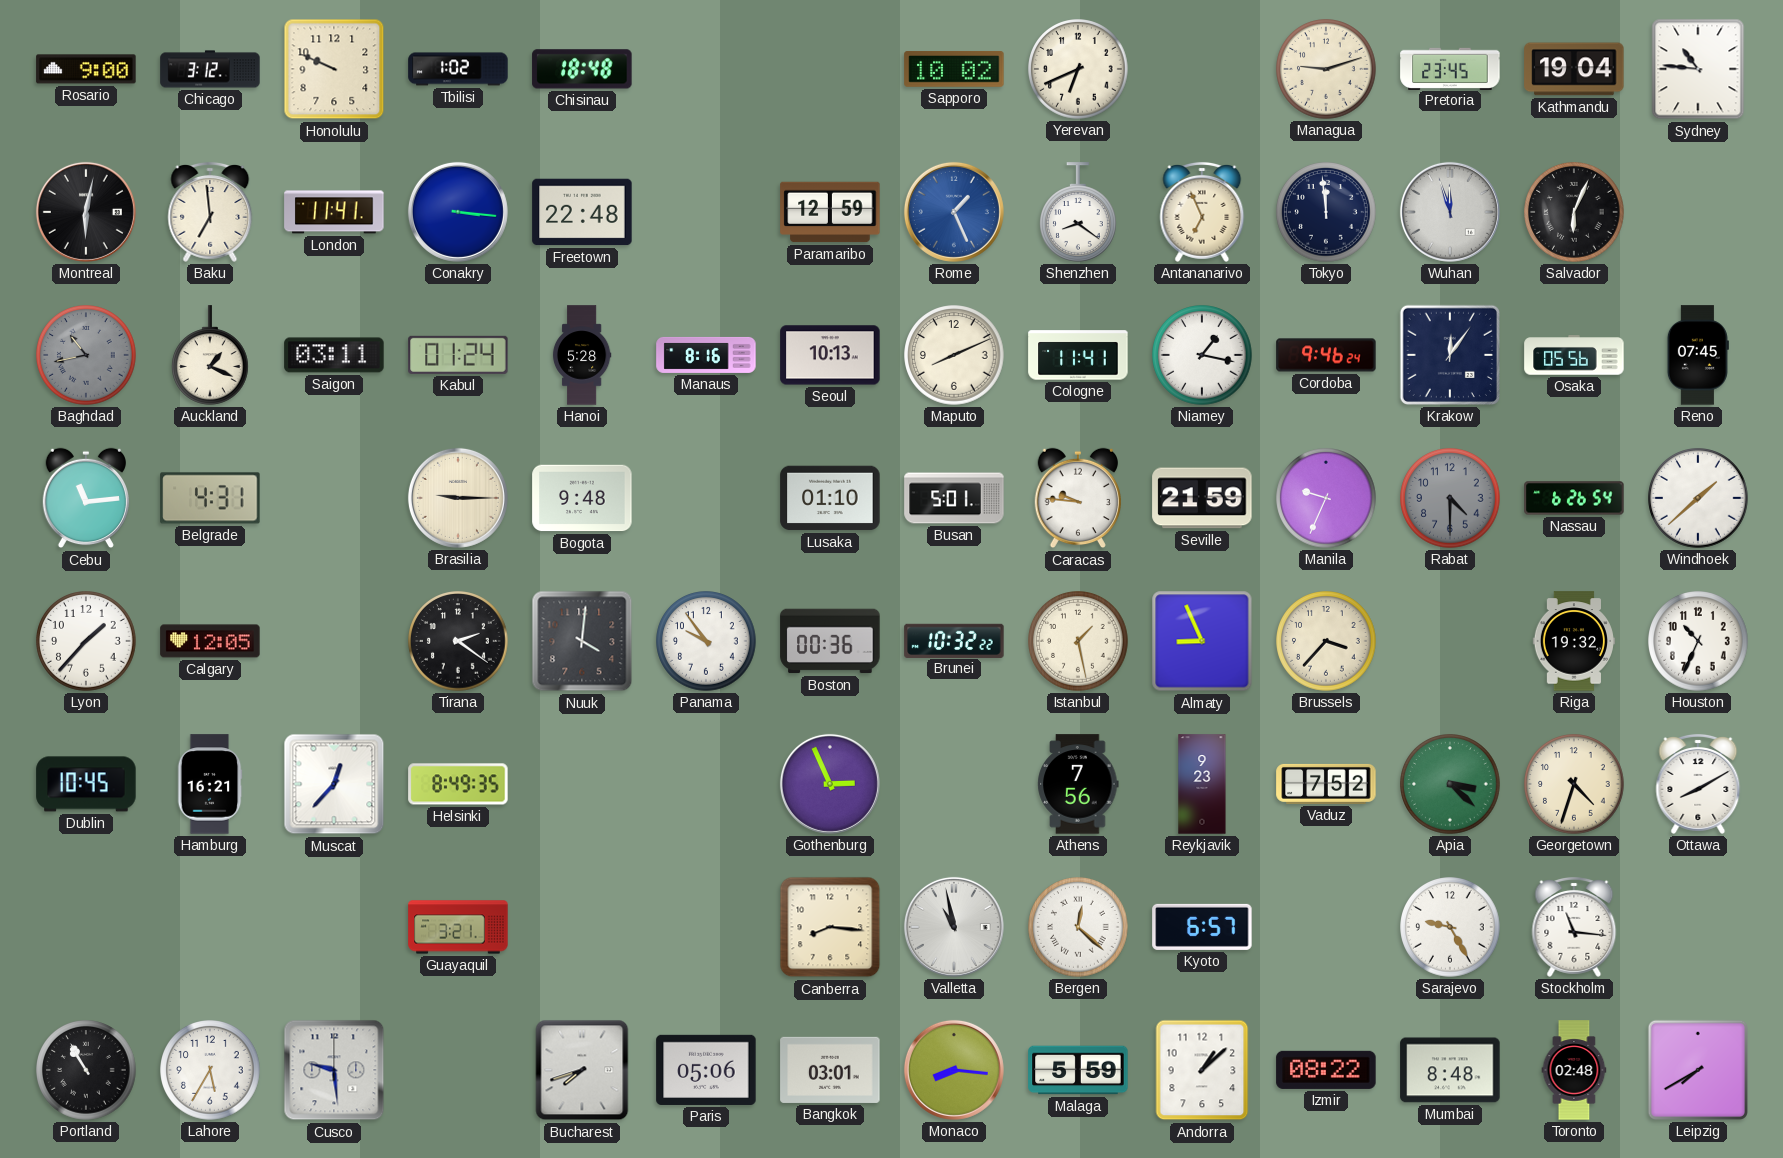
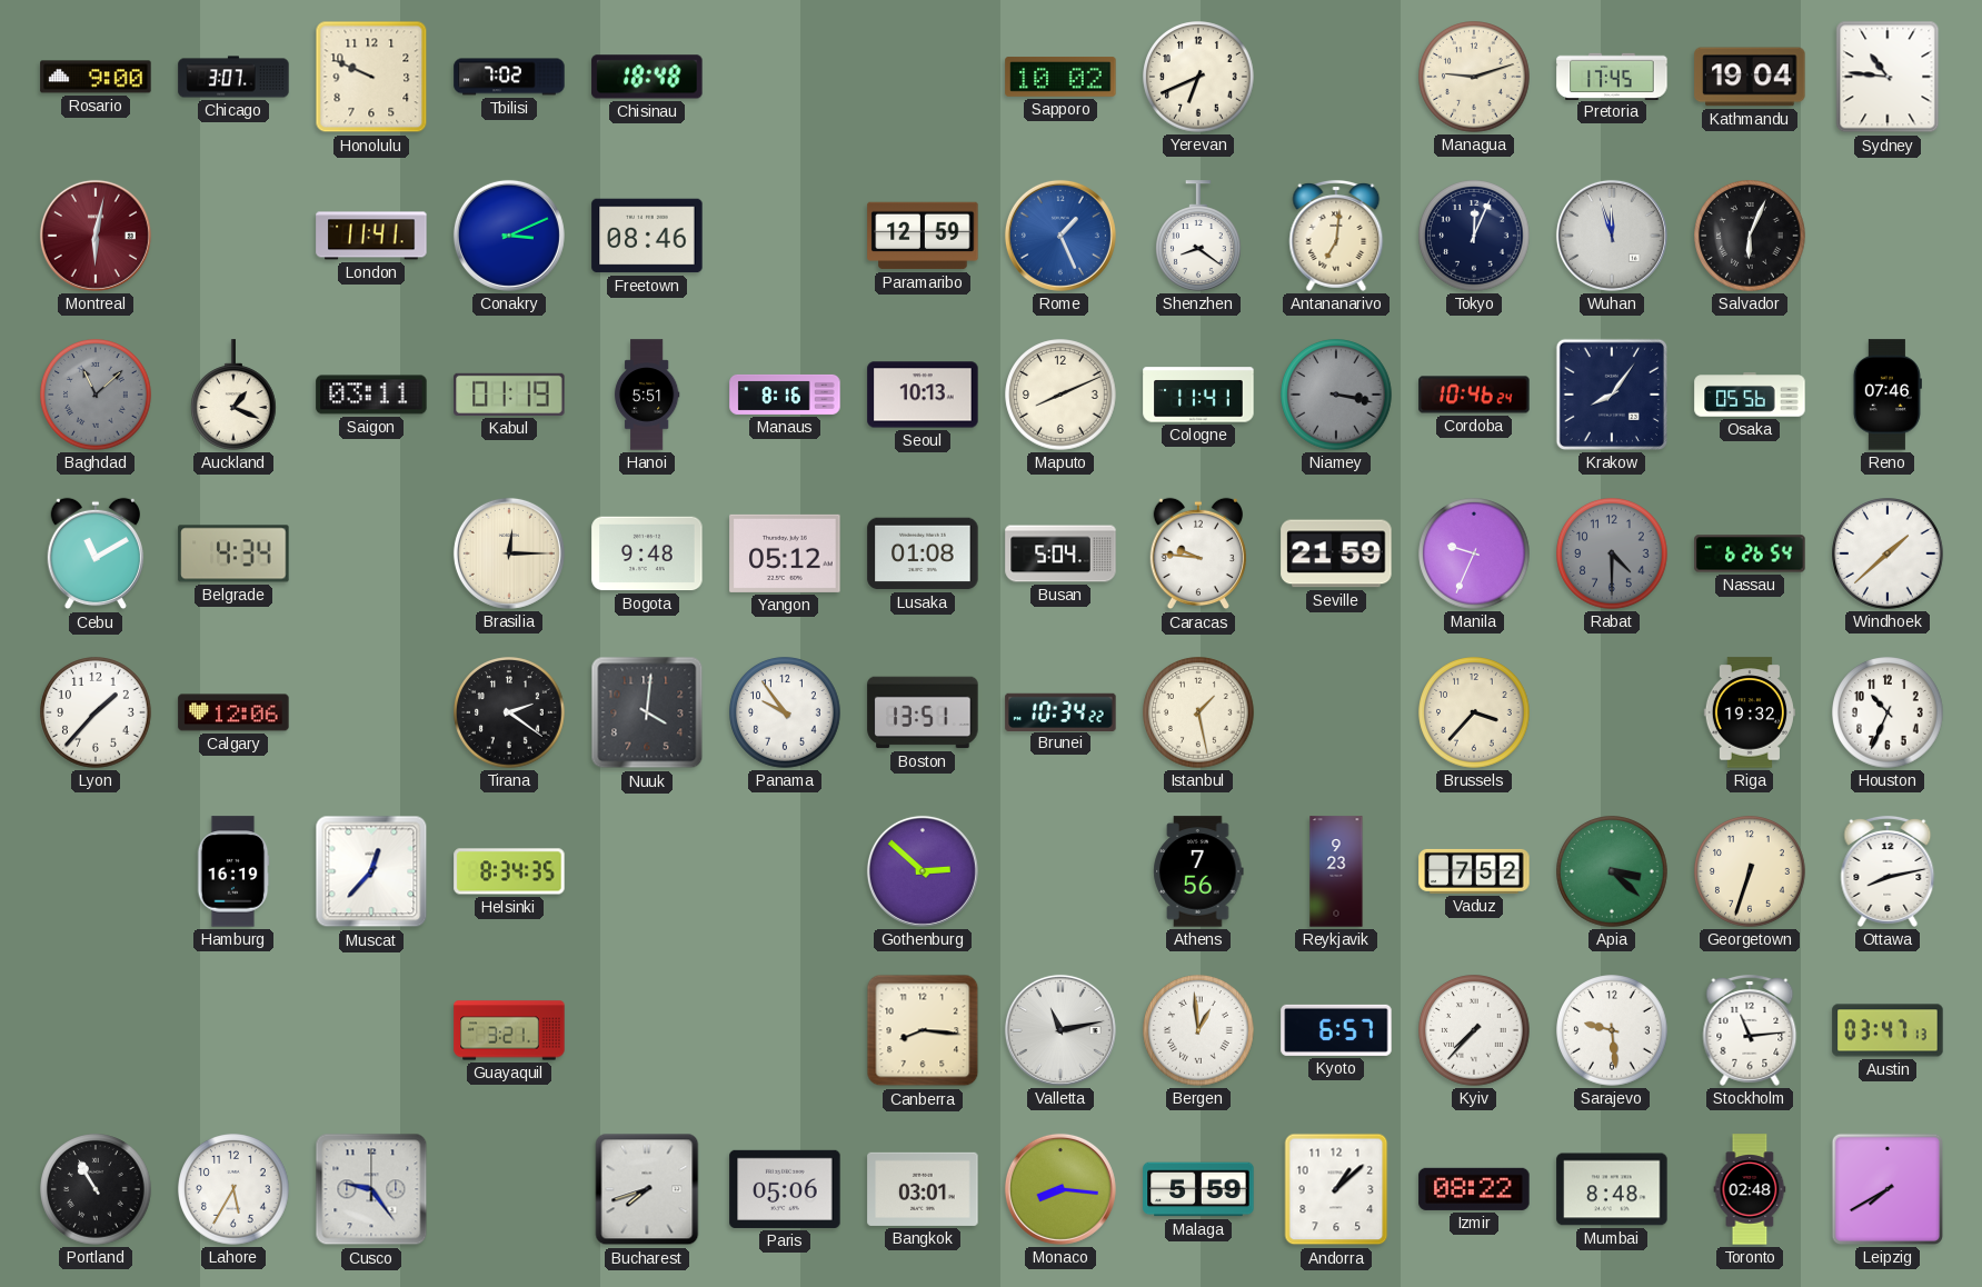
Chicago: 3:12 -> 3:07
Tbilisi: 1:02 -> 7:02
Pretoria: 23:45 -> 17:45
Montreal dial: black -> burgundy
Baku: 6:59 -> none
Conakry: 3:16 -> 3:11
Freetown: 22:48 -> 08:46
Antananarivo: 6:56 -> 7:01
Tokyo: 11:59 -> 12:04
Baghdad: 10:43 -> 11:08
Kabul: 01:24 -> 01:19
Hanoi: 5:28 -> 5:51
Niamey: 1:17 -> 3:17
Niamey dial: white -> grey
Cordoba: 9:46 -> 10:46
Krakow: 12:06 -> 8:06
Reno: 07:45 -> 07:46
Cebu: 11:14 -> 11:10
Belgrade: 4:31 -> 4:34
Brasilia: 9:15 -> 12:15
Yangon: none -> 05:12
Lusaka: 01:10 -> 01:08
Busan: 5:01 -> 5:04
Calgary: 12:05 -> 12:06
Boston: 00:36 -> 13:51
Brunei: 10:32 -> 10:34
Almaty: 8:56 -> none
Dublin: 10:45 -> none
Hamburg: 16:21 -> 16:19
Helsinki: 8:49 -> 8:34
Gothenburg: 2:56 -> 2:52
Georgetown: 4:33 -> 6:33
Ottawa: 8:10 -> 8:13
Valletta: 10:58 -> 11:13
Bergen: 12:22 -> 12:59
Kyiv: none -> 7:37
Sarajevo: 9:25 -> 9:29
Stockholm: 11:16 -> 11:14
Austin: none -> 03:47
Cusco: 9:29 -> 9:24
